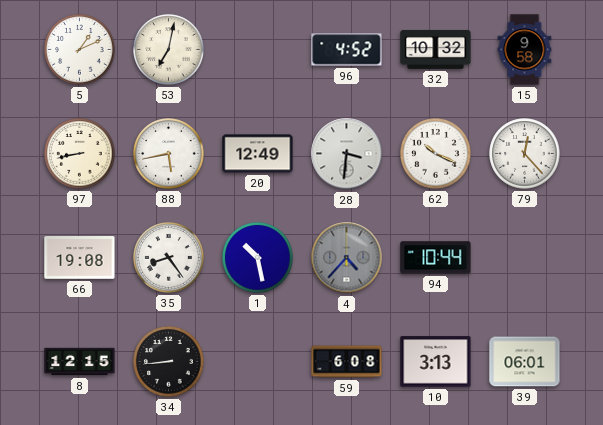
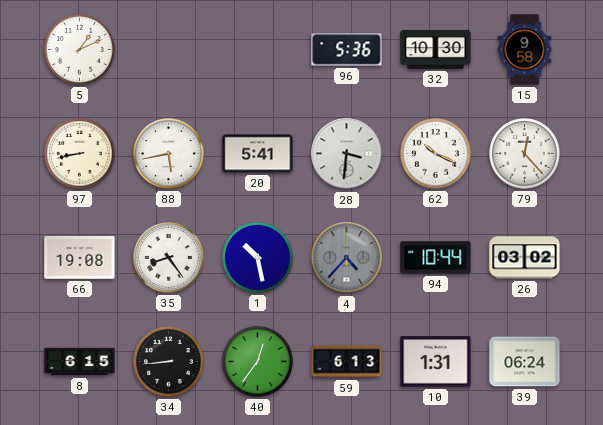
53: 7:02 -> none
96: 4:52 -> 5:36
32: 10:32 -> 10:30
20: 12:49 -> 5:41
26: none -> 03:02
8: 12:15 -> 6:15
40: none -> 12:36
59: 6:08 -> 6:13
10: 3:13 -> 1:31
39: 06:01 -> 06:24
